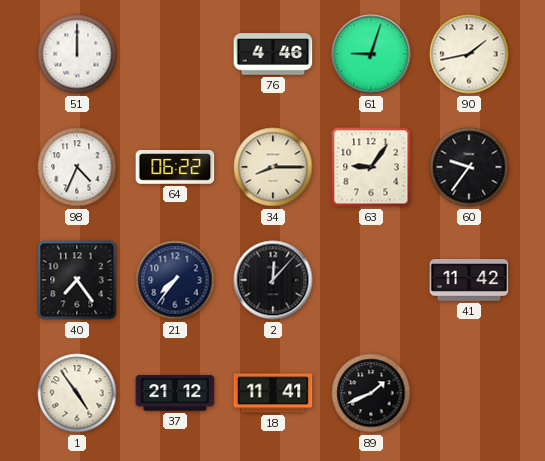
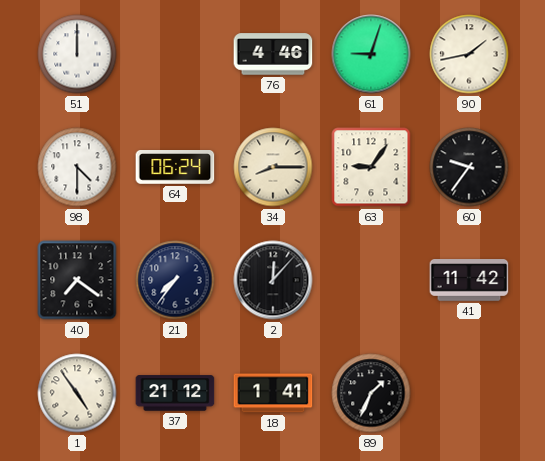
98: 4:34 -> 4:30
64: 06:22 -> 06:24
40: 7:24 -> 7:21
18: 11:41 -> 1:41
89: 1:41 -> 1:34
